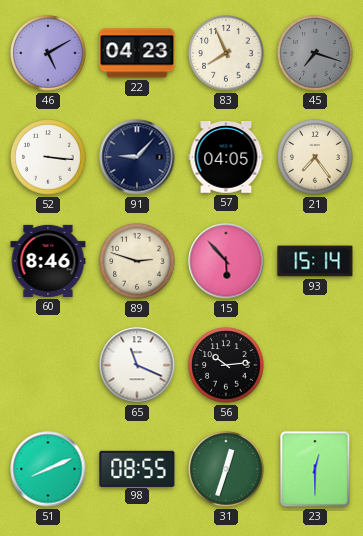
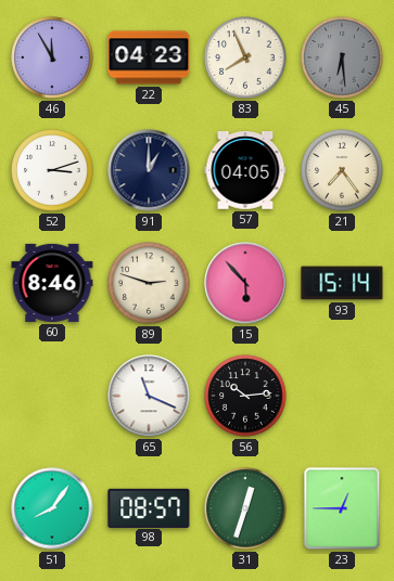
46: 5:10 -> 11:55
45: 7:18 -> 6:29
52: 3:16 -> 3:12
91: 9:07 -> 1:00
51: 8:11 -> 8:06
98: 08:55 -> 08:57
23: 12:30 -> 12:45
